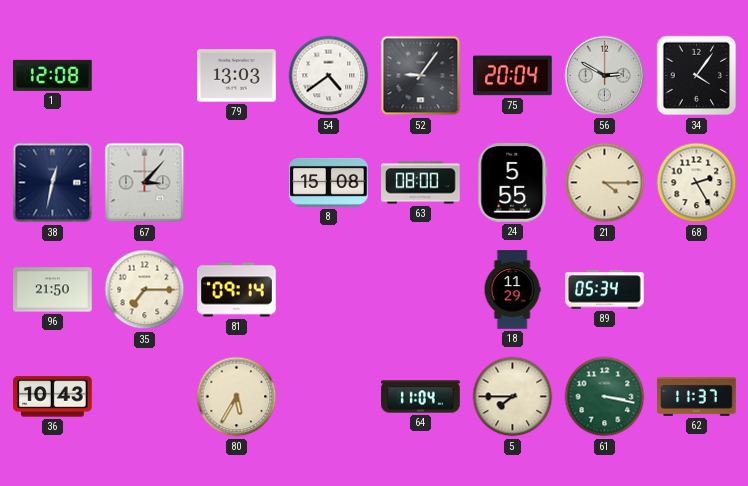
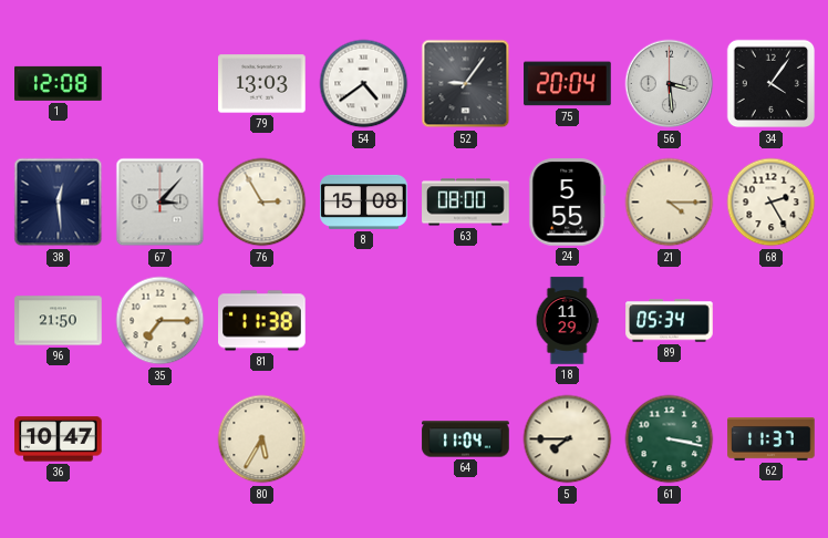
56: 2:50 -> 3:29
38: 12:32 -> 12:29
76: none -> 2:55
81: 09:14 -> 11:38
36: 10:43 -> 10:47
